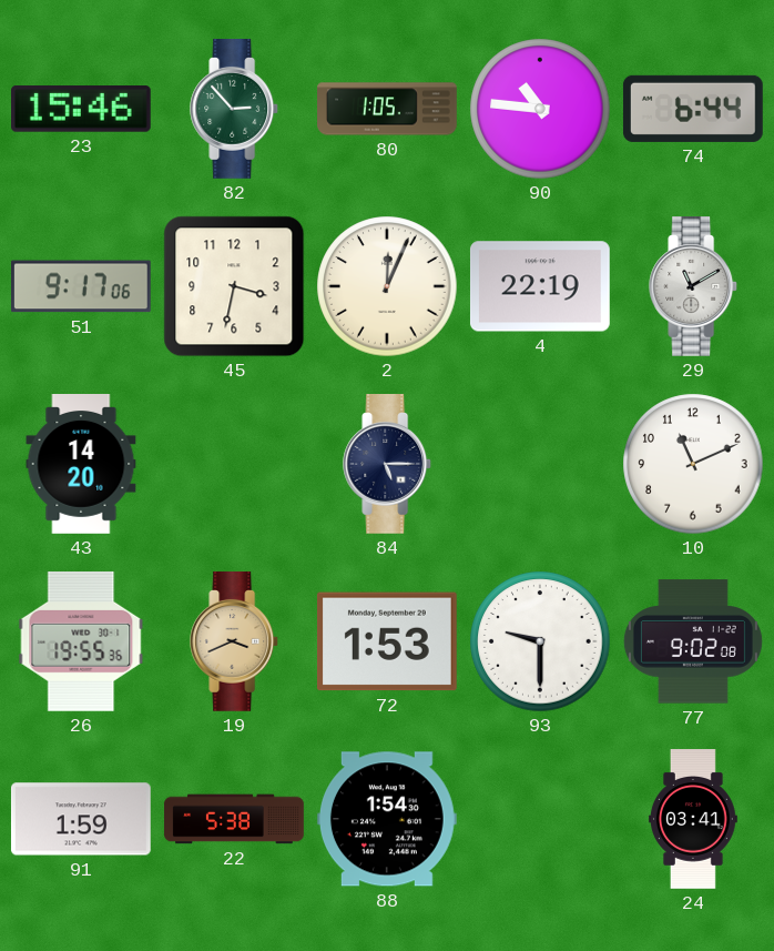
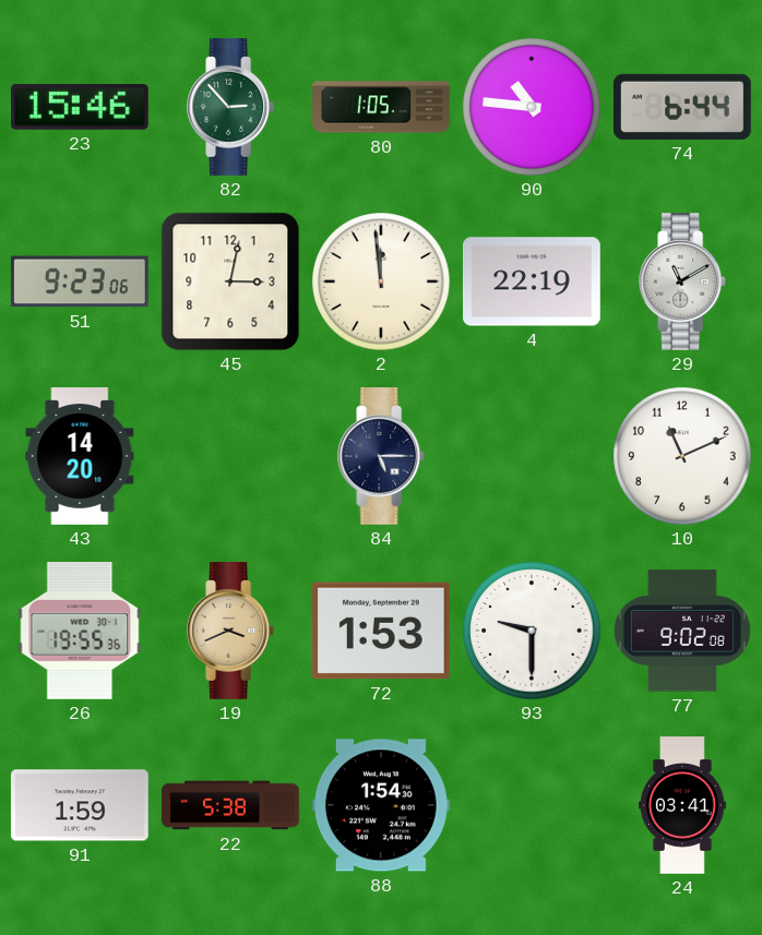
51: 9:17 -> 9:23
45: 3:32 -> 3:02
2: 12:04 -> 11:59
